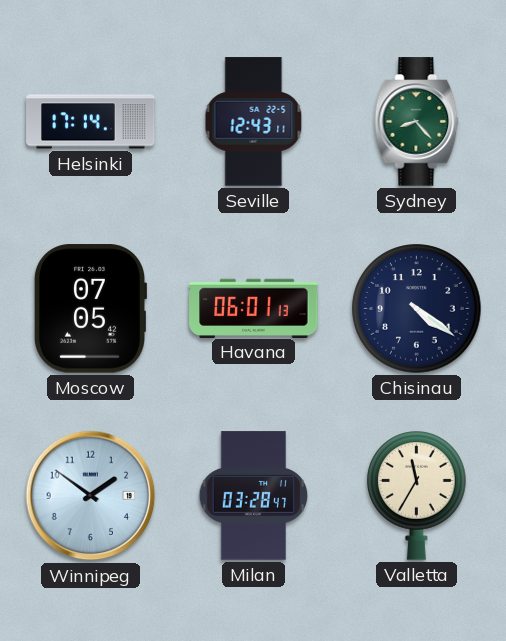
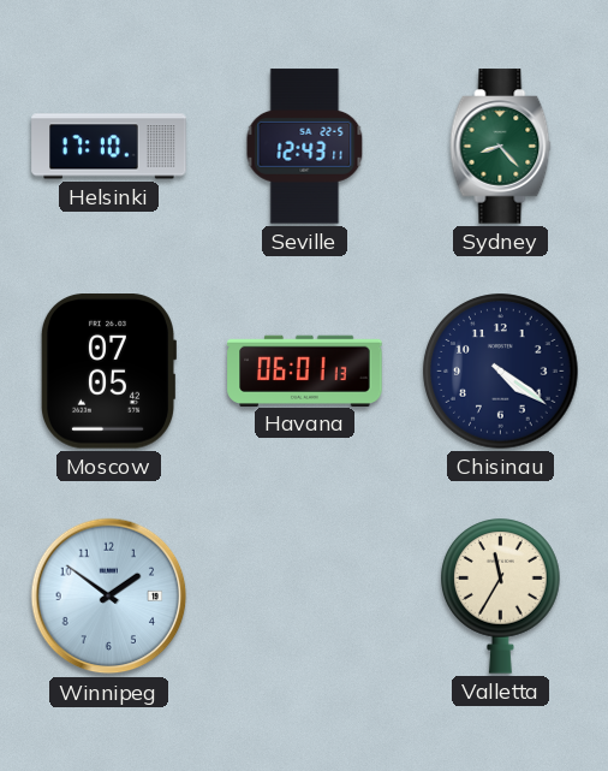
Helsinki: 17:14 -> 17:10
Milan: 03:28 -> none
